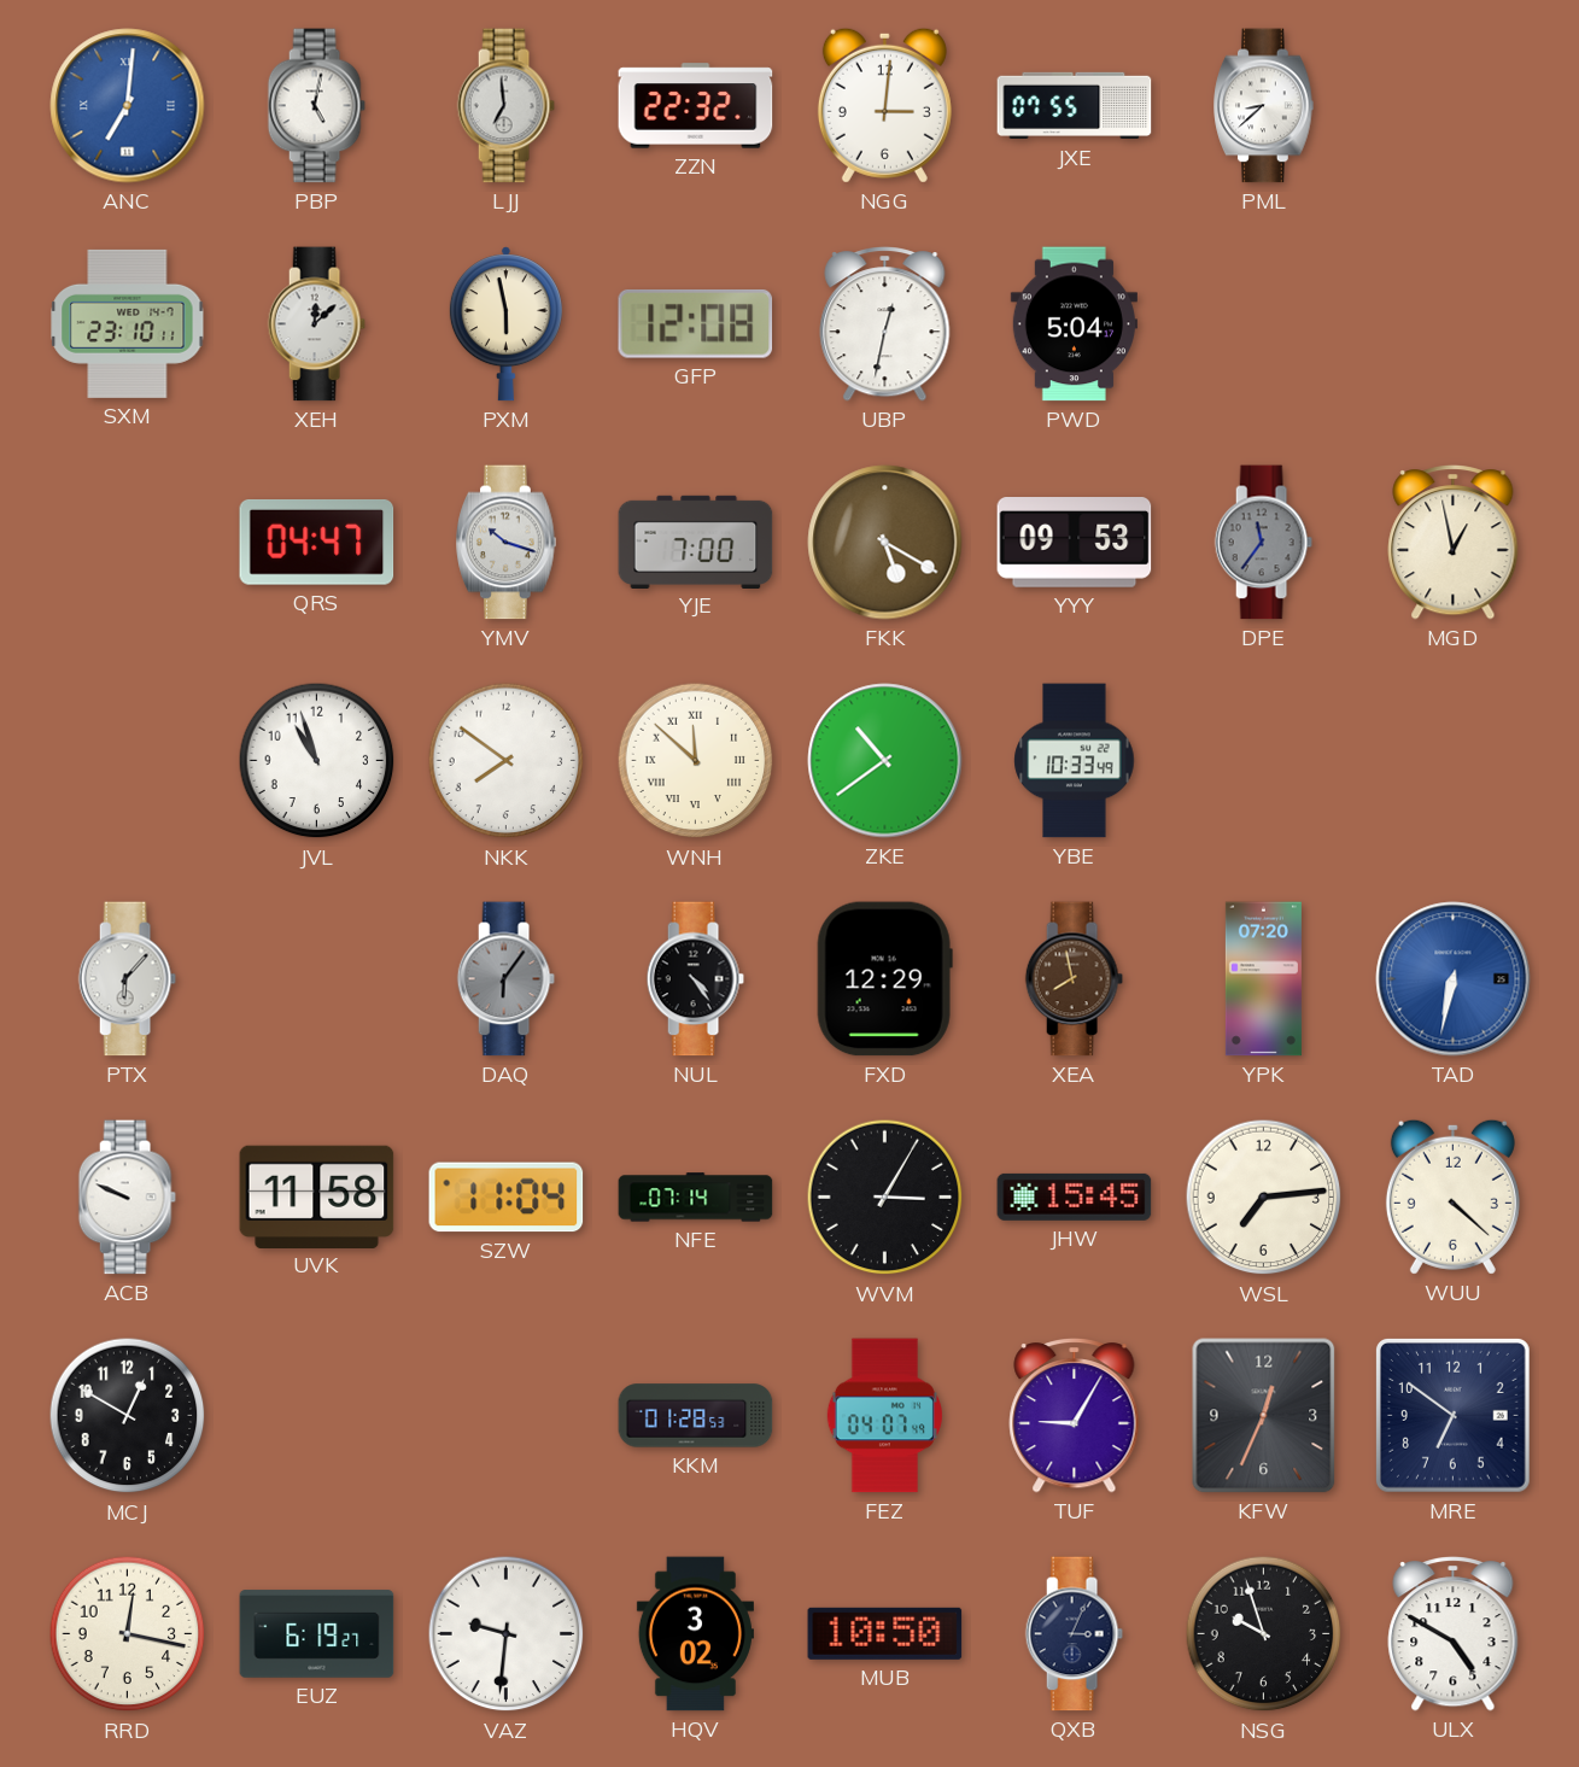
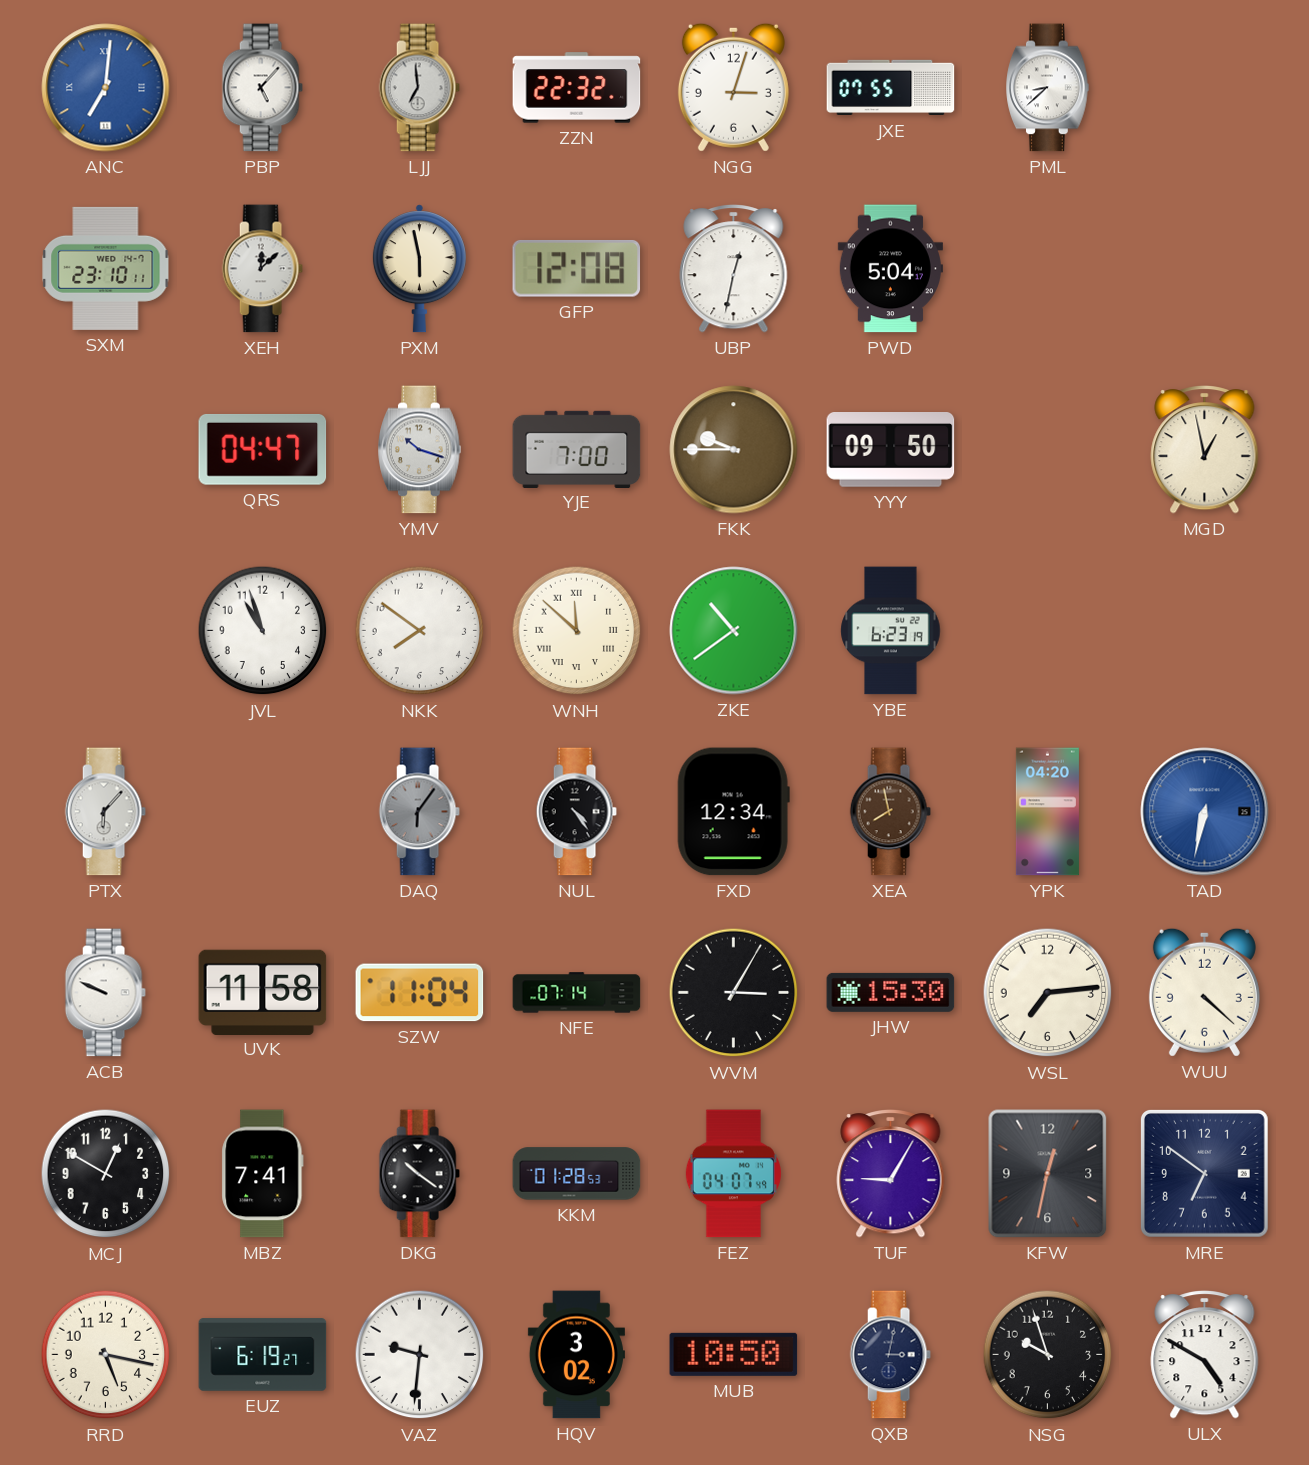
PBP: 5:02 -> 5:07
NGG: 3:01 -> 3:03
FKK: 5:20 -> 9:45
YYY: 09:53 -> 09:50
DPE: 11:36 -> none
YBE: 10:33 -> 6:23
FXD: 12:29 -> 12:34
YPK: 07:20 -> 04:20
JHW: 15:45 -> 15:30
MBZ: none -> 7:41
DKG: none -> 10:21
KFW: 12:34 -> 12:32
RRD: 12:17 -> 5:17
QXB: 3:04 -> 3:02
